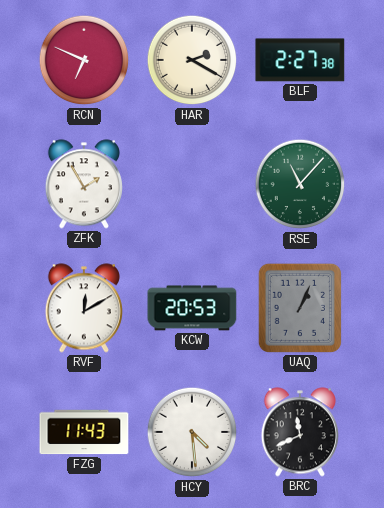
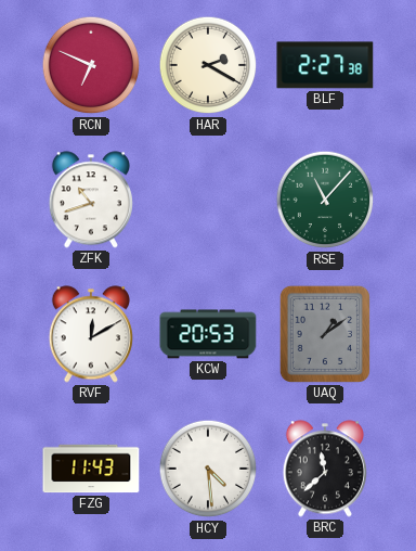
ZFK: 1:55 -> 10:42
UAQ: 1:04 -> 1:09
BRC: 11:41 -> 11:38
